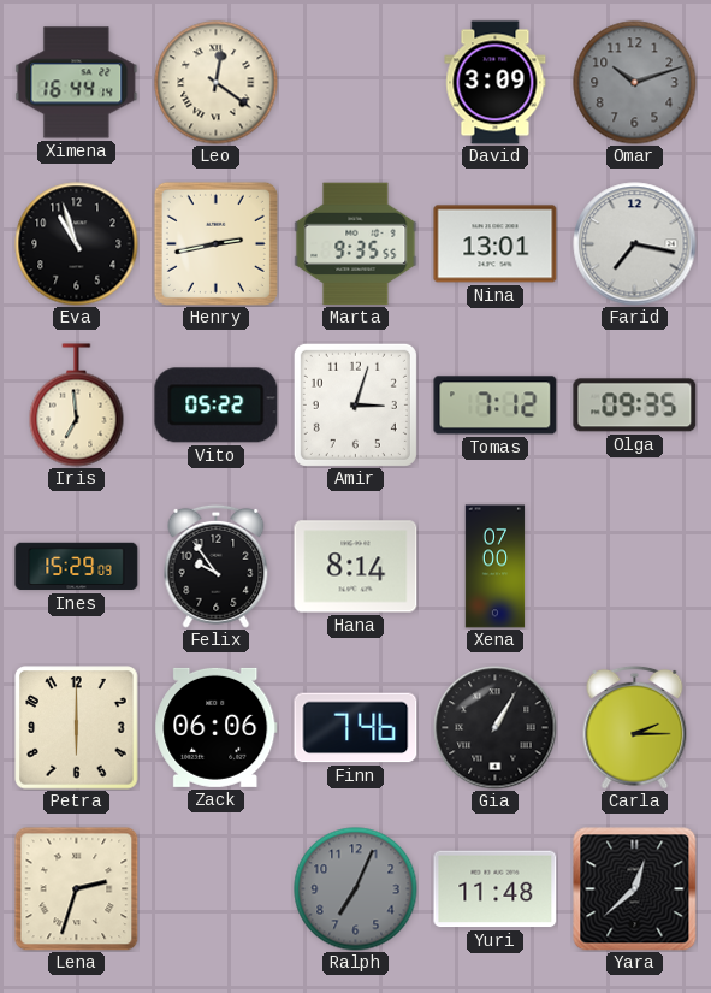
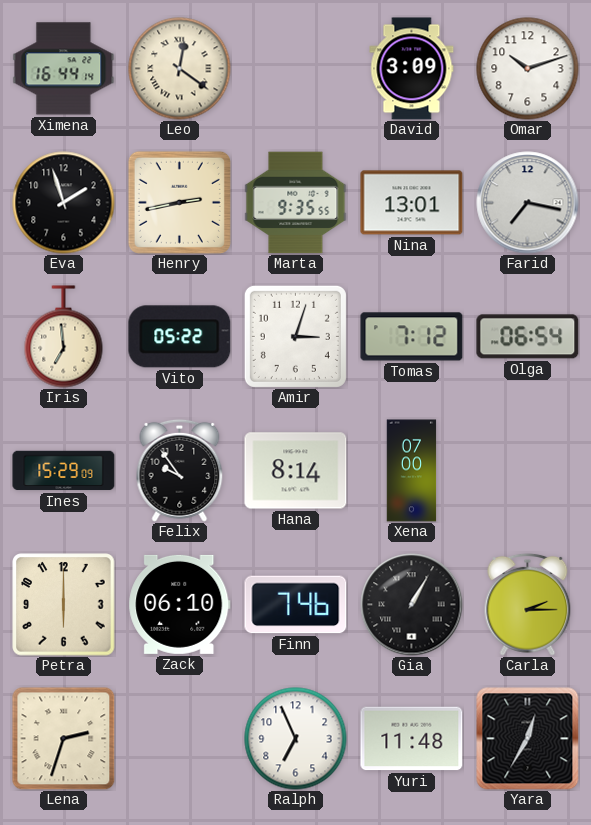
Omar dial: grey -> white
Eva: 10:57 -> 1:57
Olga: 09:35 -> 06:54
Zack: 06:06 -> 06:10
Ralph: 7:04 -> 6:56
Ralph dial: grey -> white
Yara: 12:38 -> 12:35
